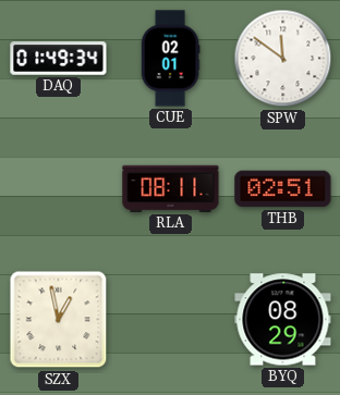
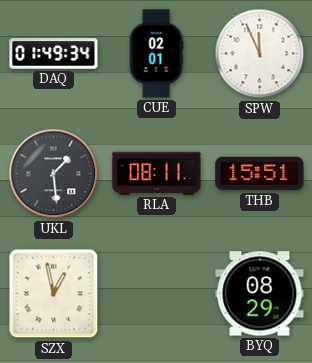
SPW: 11:51 -> 11:56
UKL: none -> 1:29
THB: 02:51 -> 15:51
